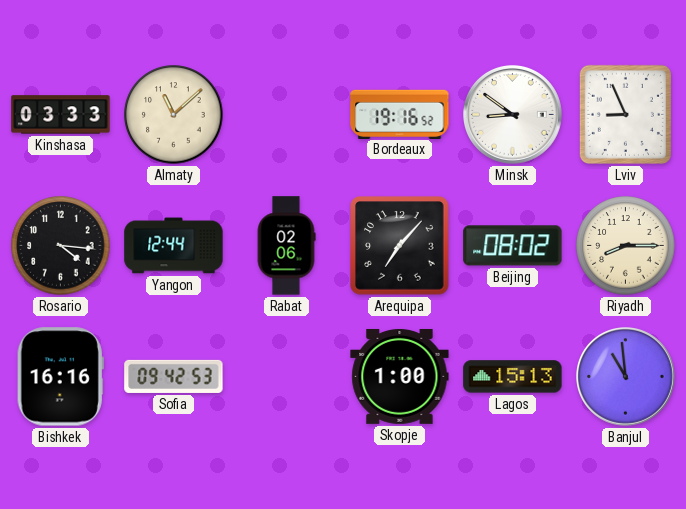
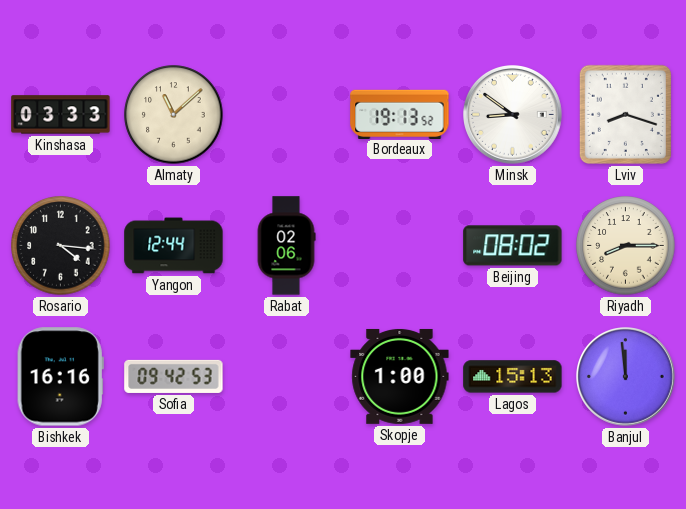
Bordeaux: 19:16 -> 19:13
Lviv: 8:56 -> 8:18
Arequipa: 7:07 -> none
Banjul: 10:59 -> 11:59
